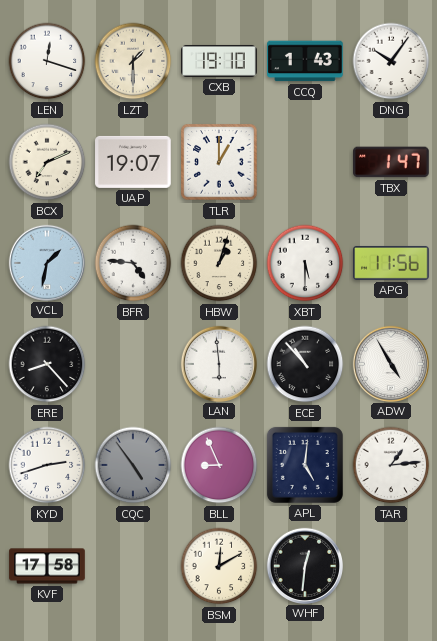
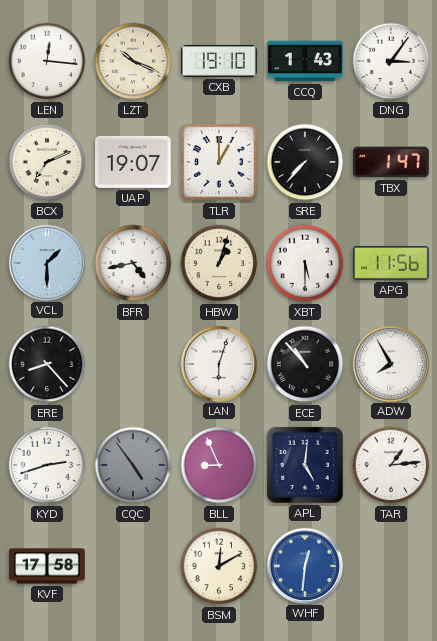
LEN: 12:18 -> 12:16
LZT: 1:30 -> 10:19
DNG: 10:06 -> 3:06
SRE: none -> 7:37
VCL: 1:32 -> 1:30
BFR: 4:46 -> 4:43
LAN: 5:59 -> 6:03
ADW: 4:55 -> 7:55
WHF dial: black -> blue
